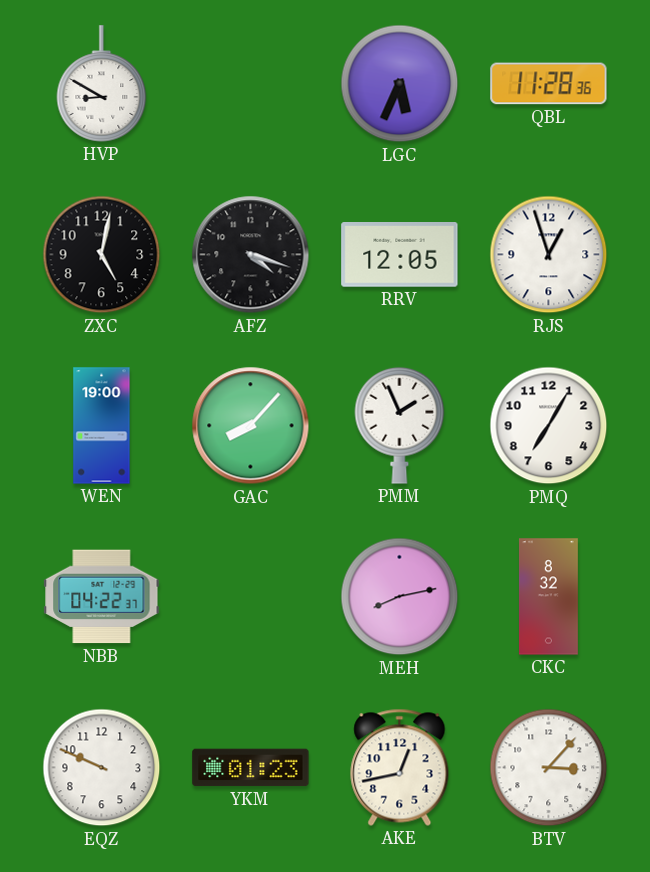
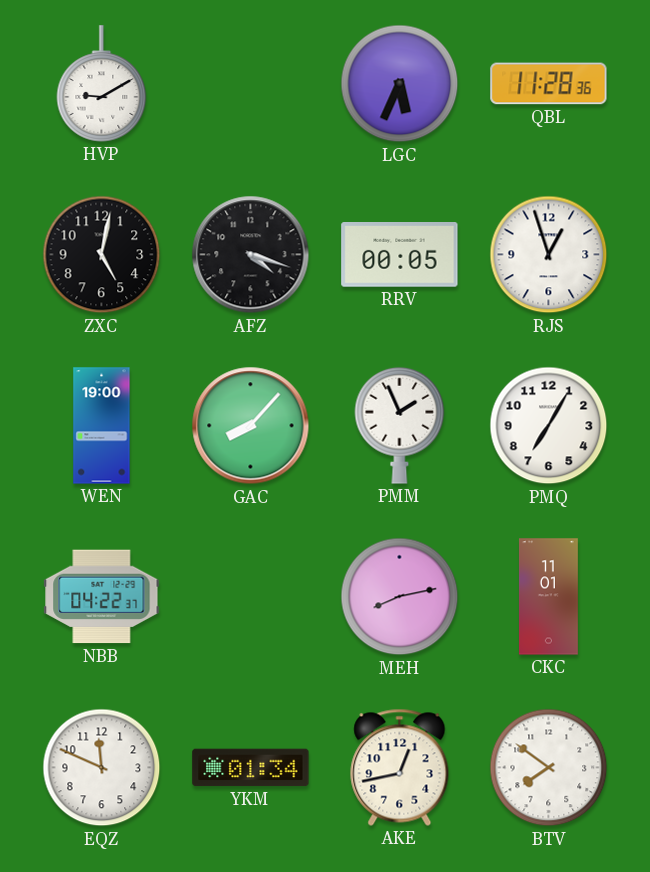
HVP: 8:50 -> 9:10
RRV: 12:05 -> 00:05
CKC: 8:32 -> 11:01
EQZ: 9:49 -> 11:49
YKM: 01:23 -> 01:34
BTV: 3:07 -> 7:51
